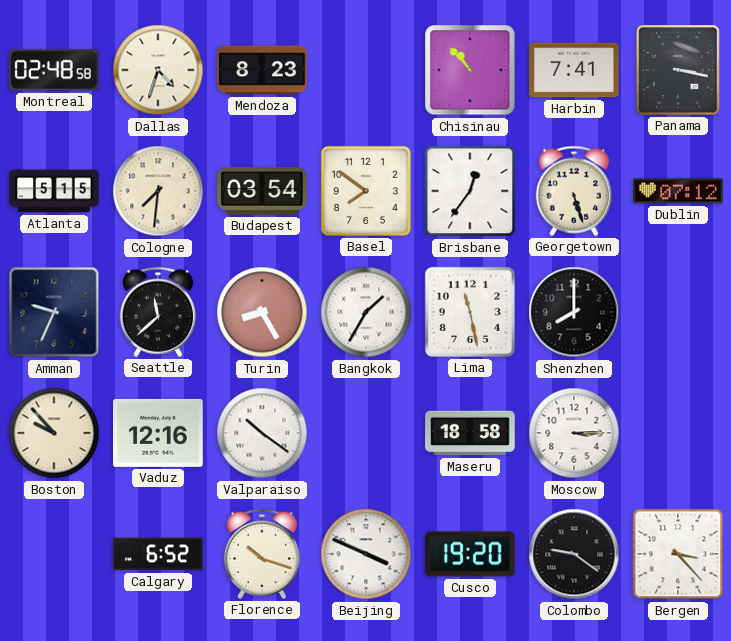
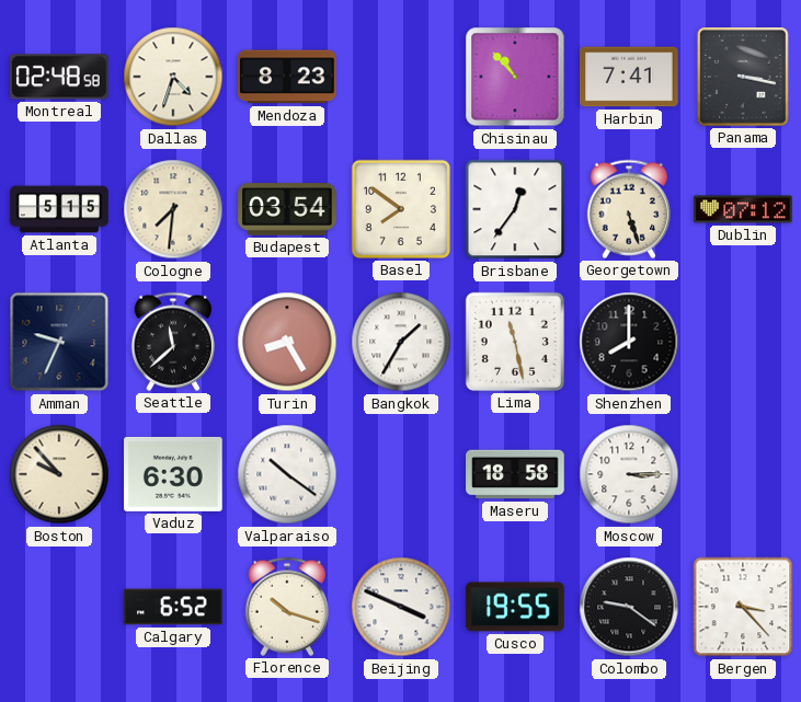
Vaduz: 12:16 -> 6:30
Cusco: 19:20 -> 19:55
